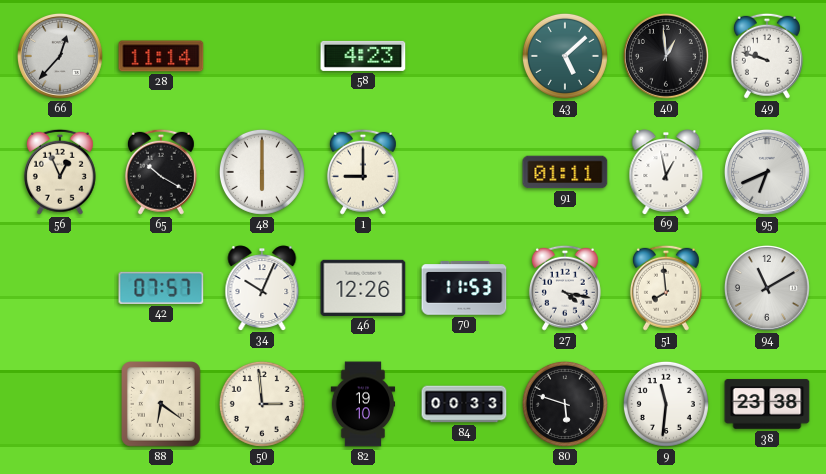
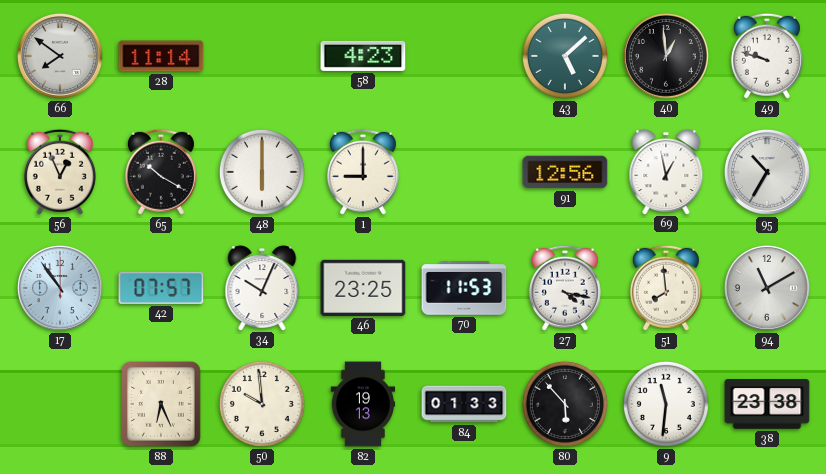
66: 12:37 -> 7:51
91: 01:11 -> 12:56
95: 6:41 -> 10:35
17: none -> 10:54
46: 12:26 -> 23:25
88: 6:21 -> 6:26
50: 2:59 -> 9:59
82: 19:10 -> 19:13
84: 00:33 -> 01:33
80: 5:48 -> 5:53
